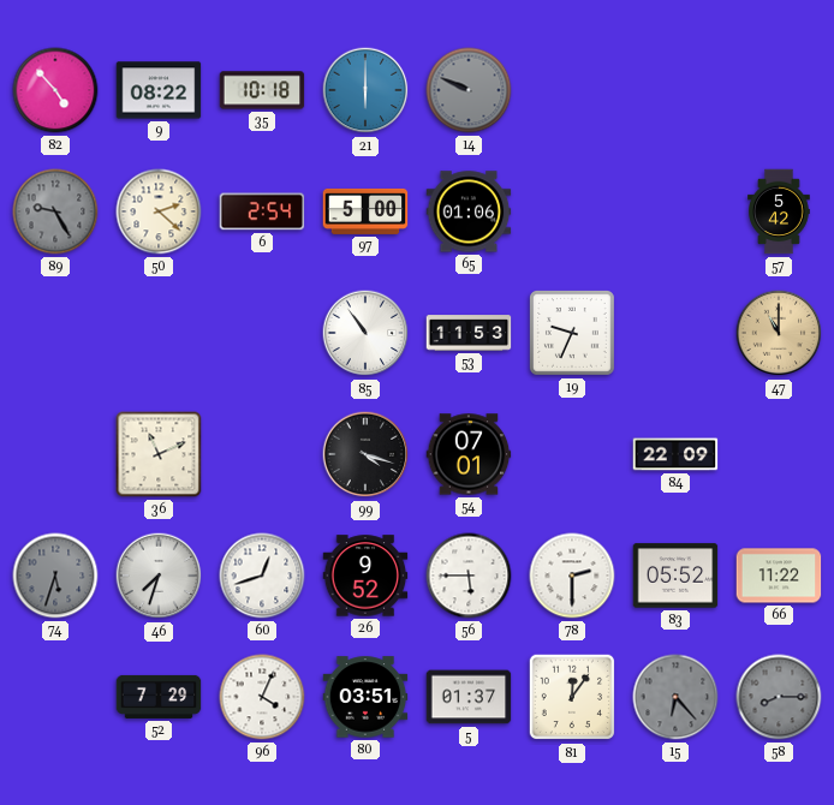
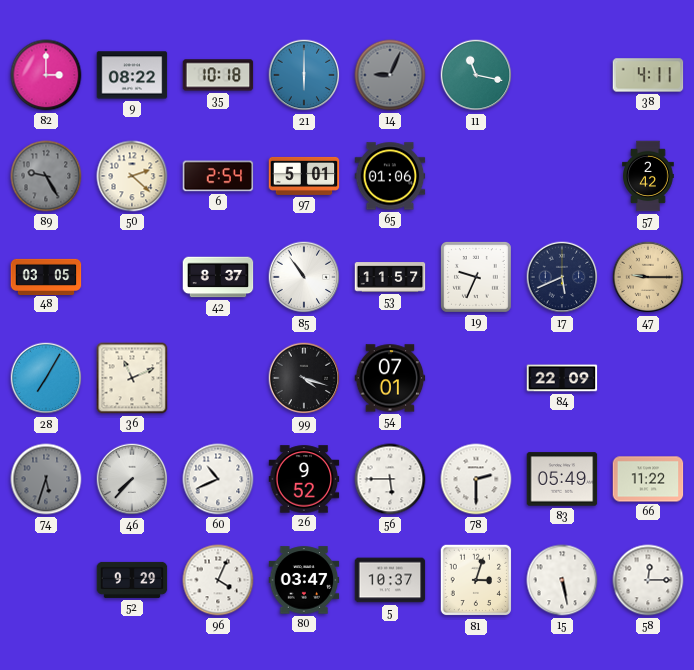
82: 4:53 -> 3:00
14: 9:49 -> 9:04
11: none -> 11:17
38: none -> 4:11
97: 5:00 -> 5:01
57: 5:42 -> 2:42
48: none -> 03:05
42: none -> 8:37
53: 11:53 -> 11:57
17: none -> 5:41
47: 11:00 -> 9:15
28: none -> 7:05
46: 7:33 -> 7:37
60: 12:42 -> 10:41
83: 05:52 -> 05:49
52: 7:29 -> 9:29
80: 03:51 -> 03:47
5: 01:37 -> 10:37
81: 12:06 -> 3:03
15: 6:23 -> 5:28
15 dial: grey -> white
58: 8:15 -> 12:15
58 dial: grey -> white
